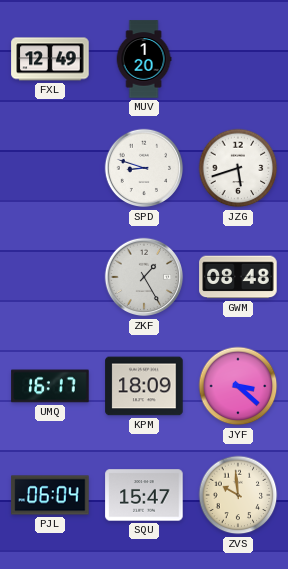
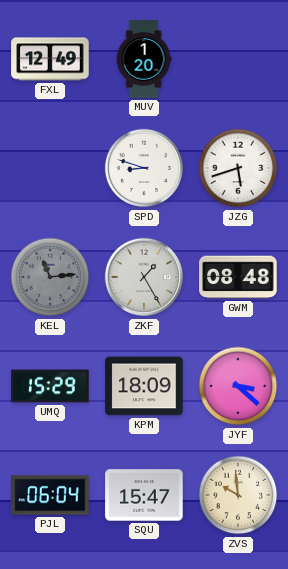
KEL: none -> 11:14
UMQ: 16:17 -> 15:29
